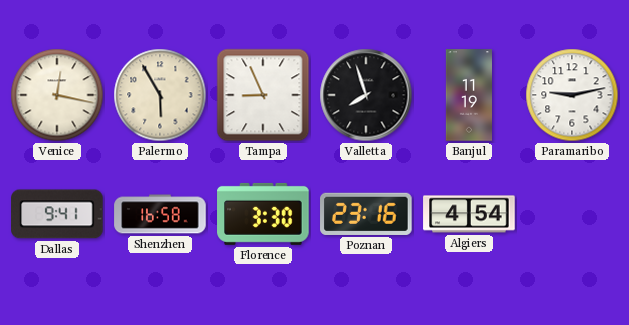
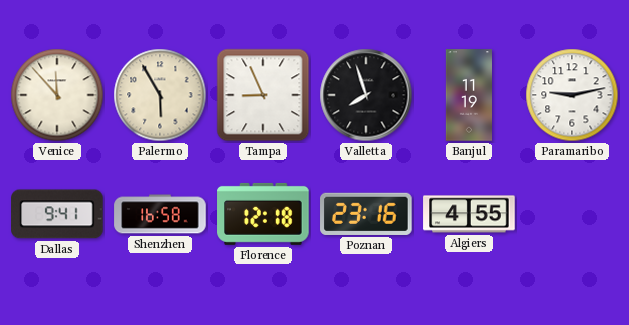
Venice: 12:17 -> 11:53
Florence: 3:30 -> 12:18
Algiers: 4:54 -> 4:55
